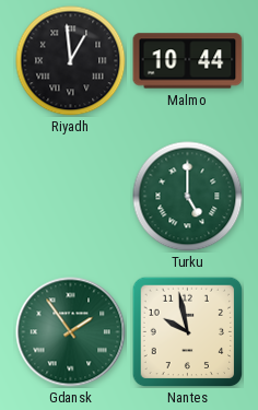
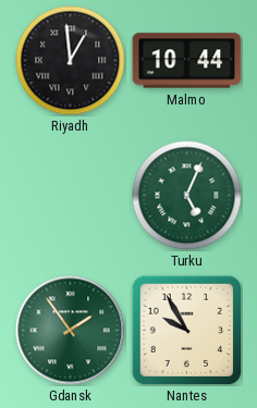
Turku: 5:00 -> 5:04
Nantes: 9:58 -> 9:55
